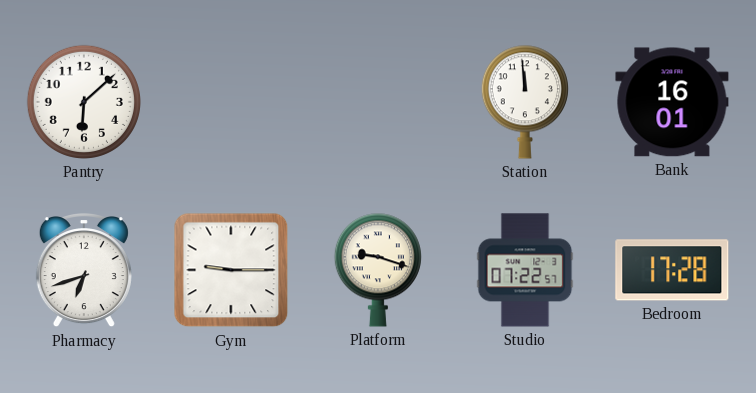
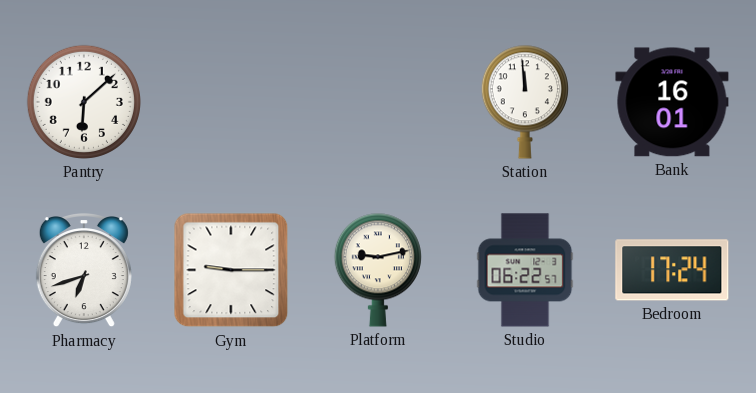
Platform: 9:18 -> 9:13
Studio: 07:22 -> 06:22
Bedroom: 17:28 -> 17:24
